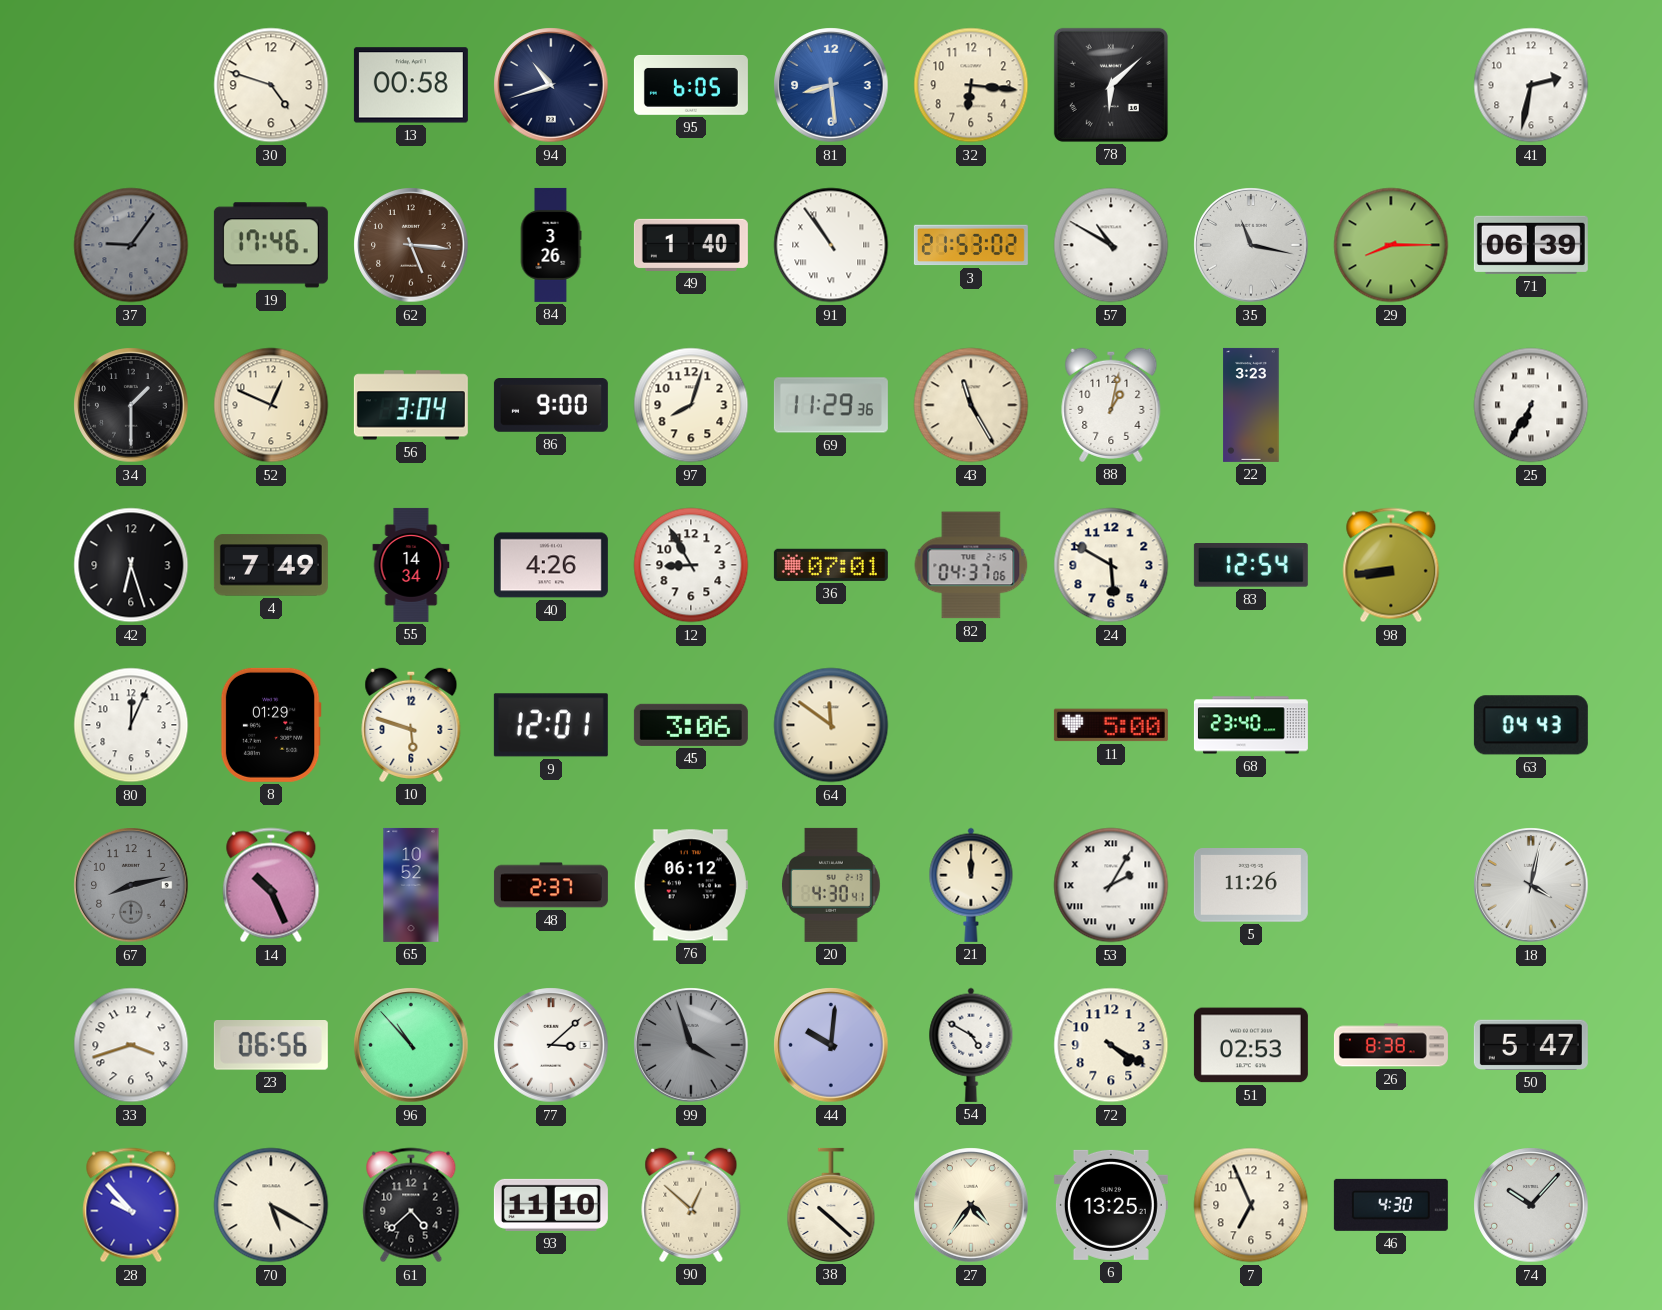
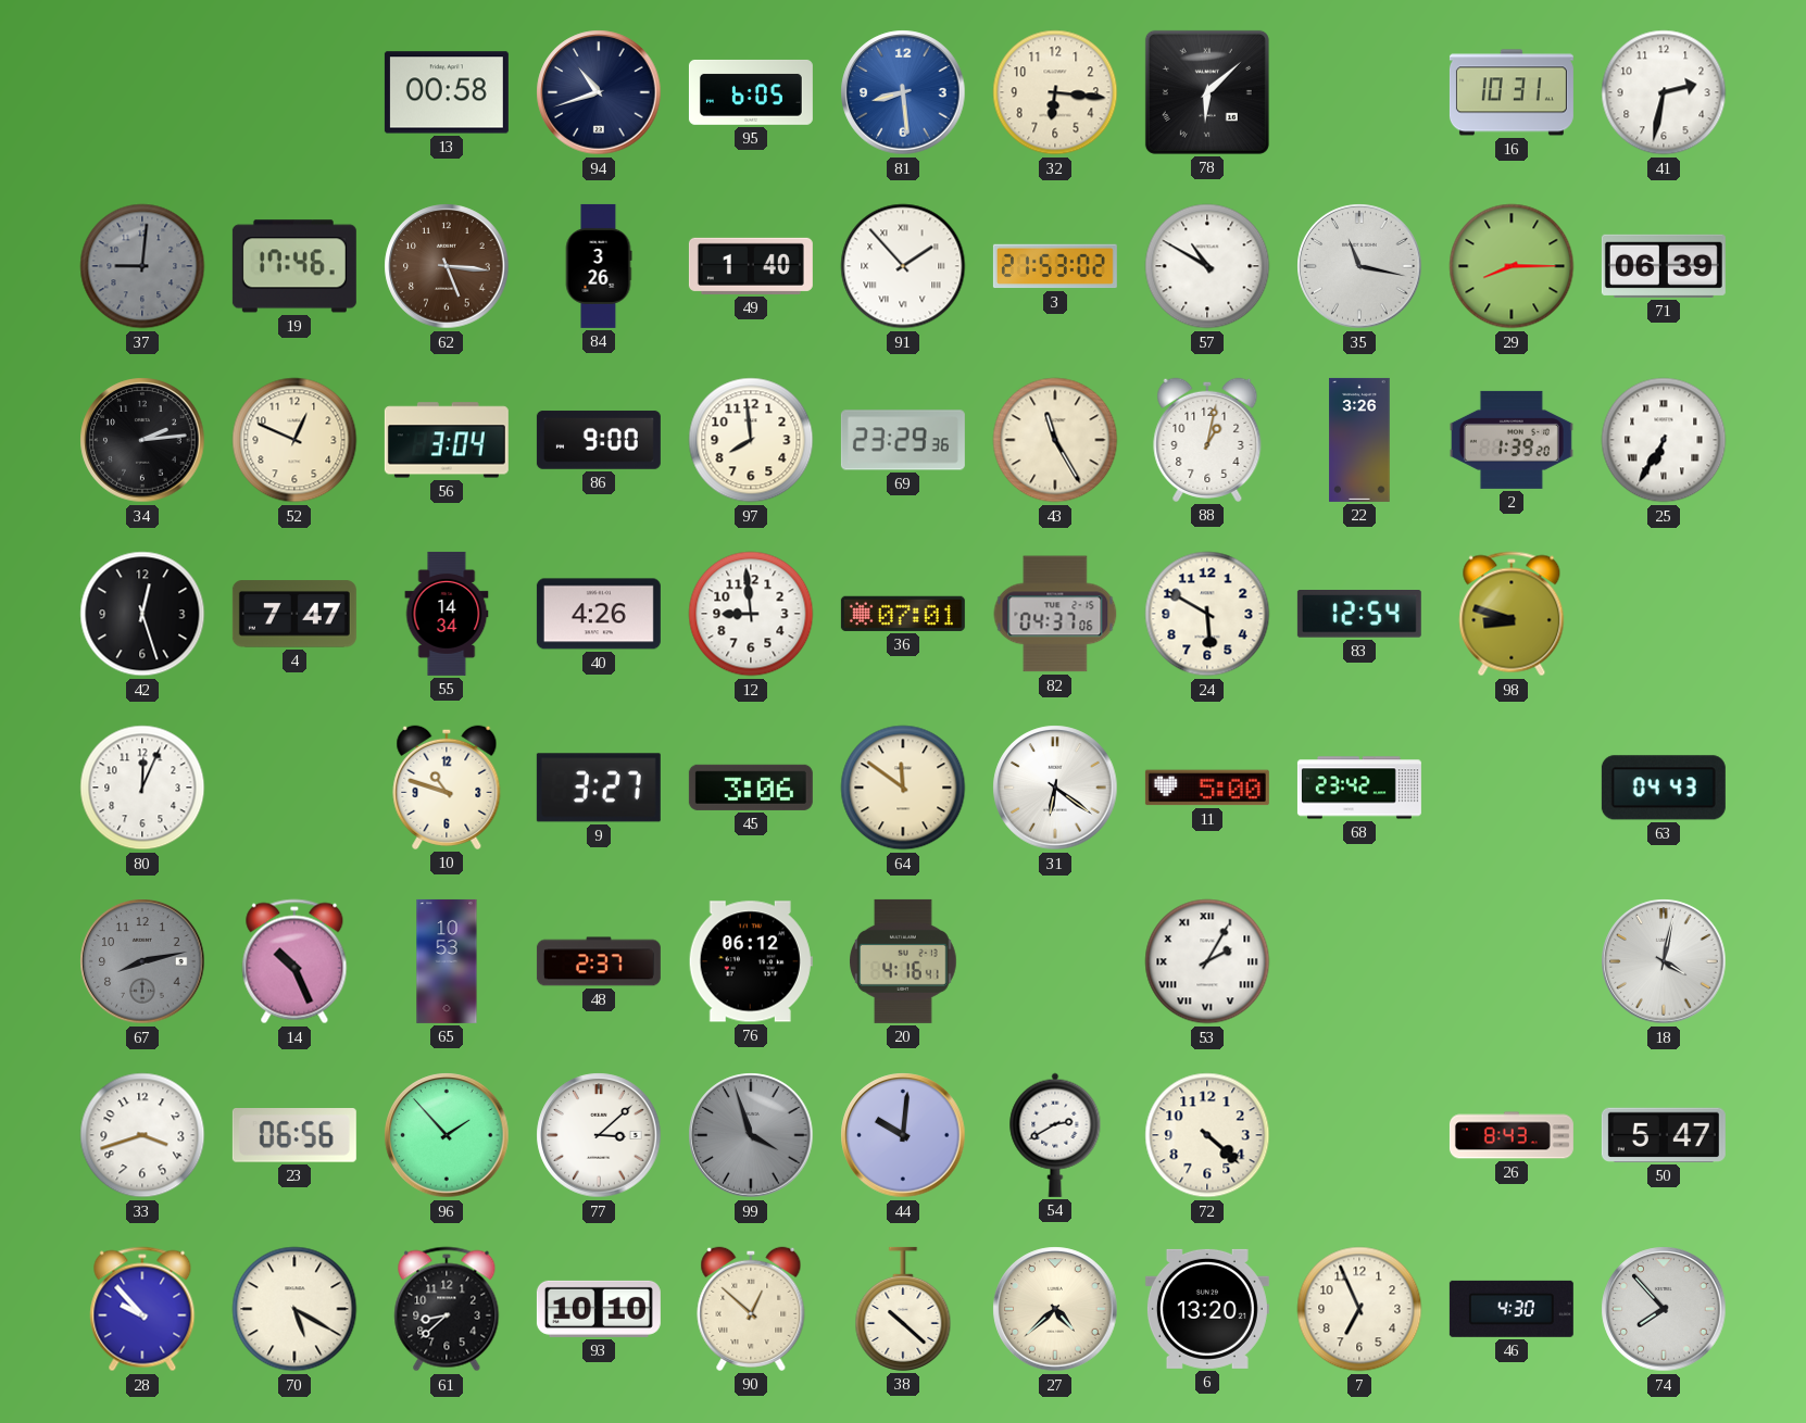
30: 4:48 -> none
16: none -> 10:31
37: 9:06 -> 9:01
91: 10:54 -> 1:53
34: 1:30 -> 2:14
97: 8:03 -> 7:59
69: 11:29 -> 23:29
22: 3:23 -> 3:26
2: none -> 1:39
42: 6:27 -> 12:27
4: 7:49 -> 7:47
12: 8:55 -> 8:59
98: 8:44 -> 8:48
8: 01:29 -> none
10: 5:48 -> 10:48
9: 12:01 -> 3:27
31: none -> 6:21
68: 23:40 -> 23:42
65: 10:52 -> 10:53
20: 4:30 -> 4:16
21: 12:00 -> none
5: 11:26 -> none
96: 10:53 -> 1:53
54: 4:50 -> 2:40
72: 4:20 -> 4:22
51: 02:53 -> none
26: 8:38 -> 8:43
61: 4:38 -> 8:38
93: 11:10 -> 10:10
27: 4:36 -> 4:38
6: 13:25 -> 13:20
74: 10:07 -> 7:53
